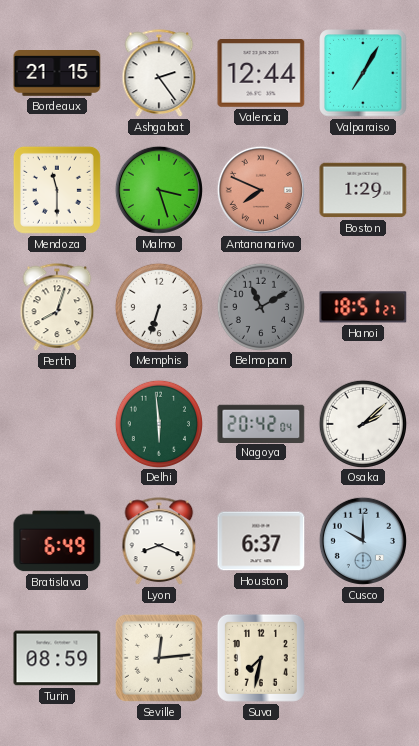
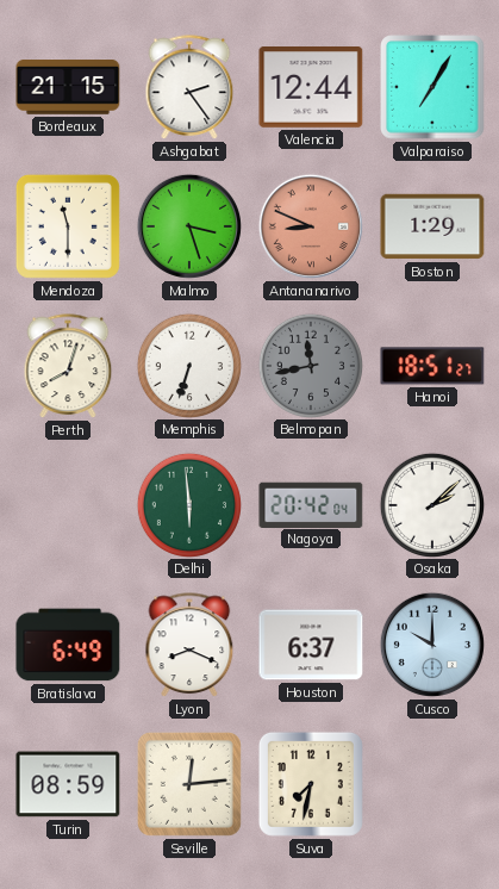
Antananarivo: 7:49 -> 8:49
Belmopan: 11:10 -> 11:43
